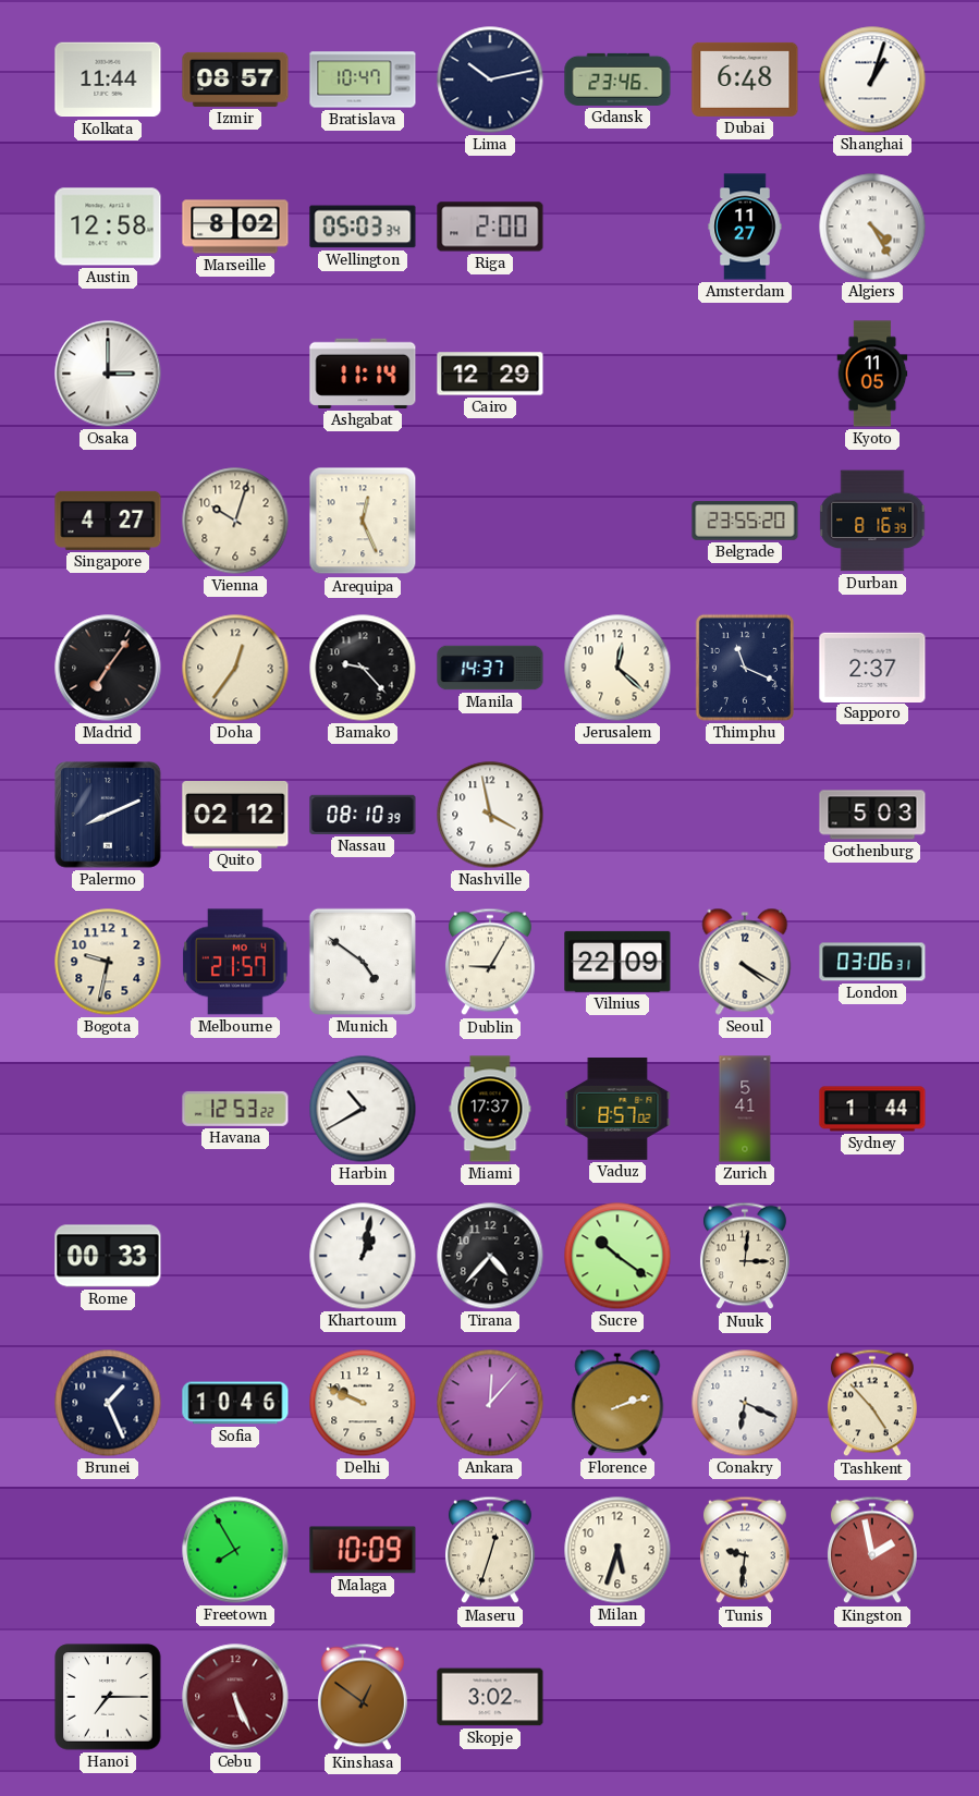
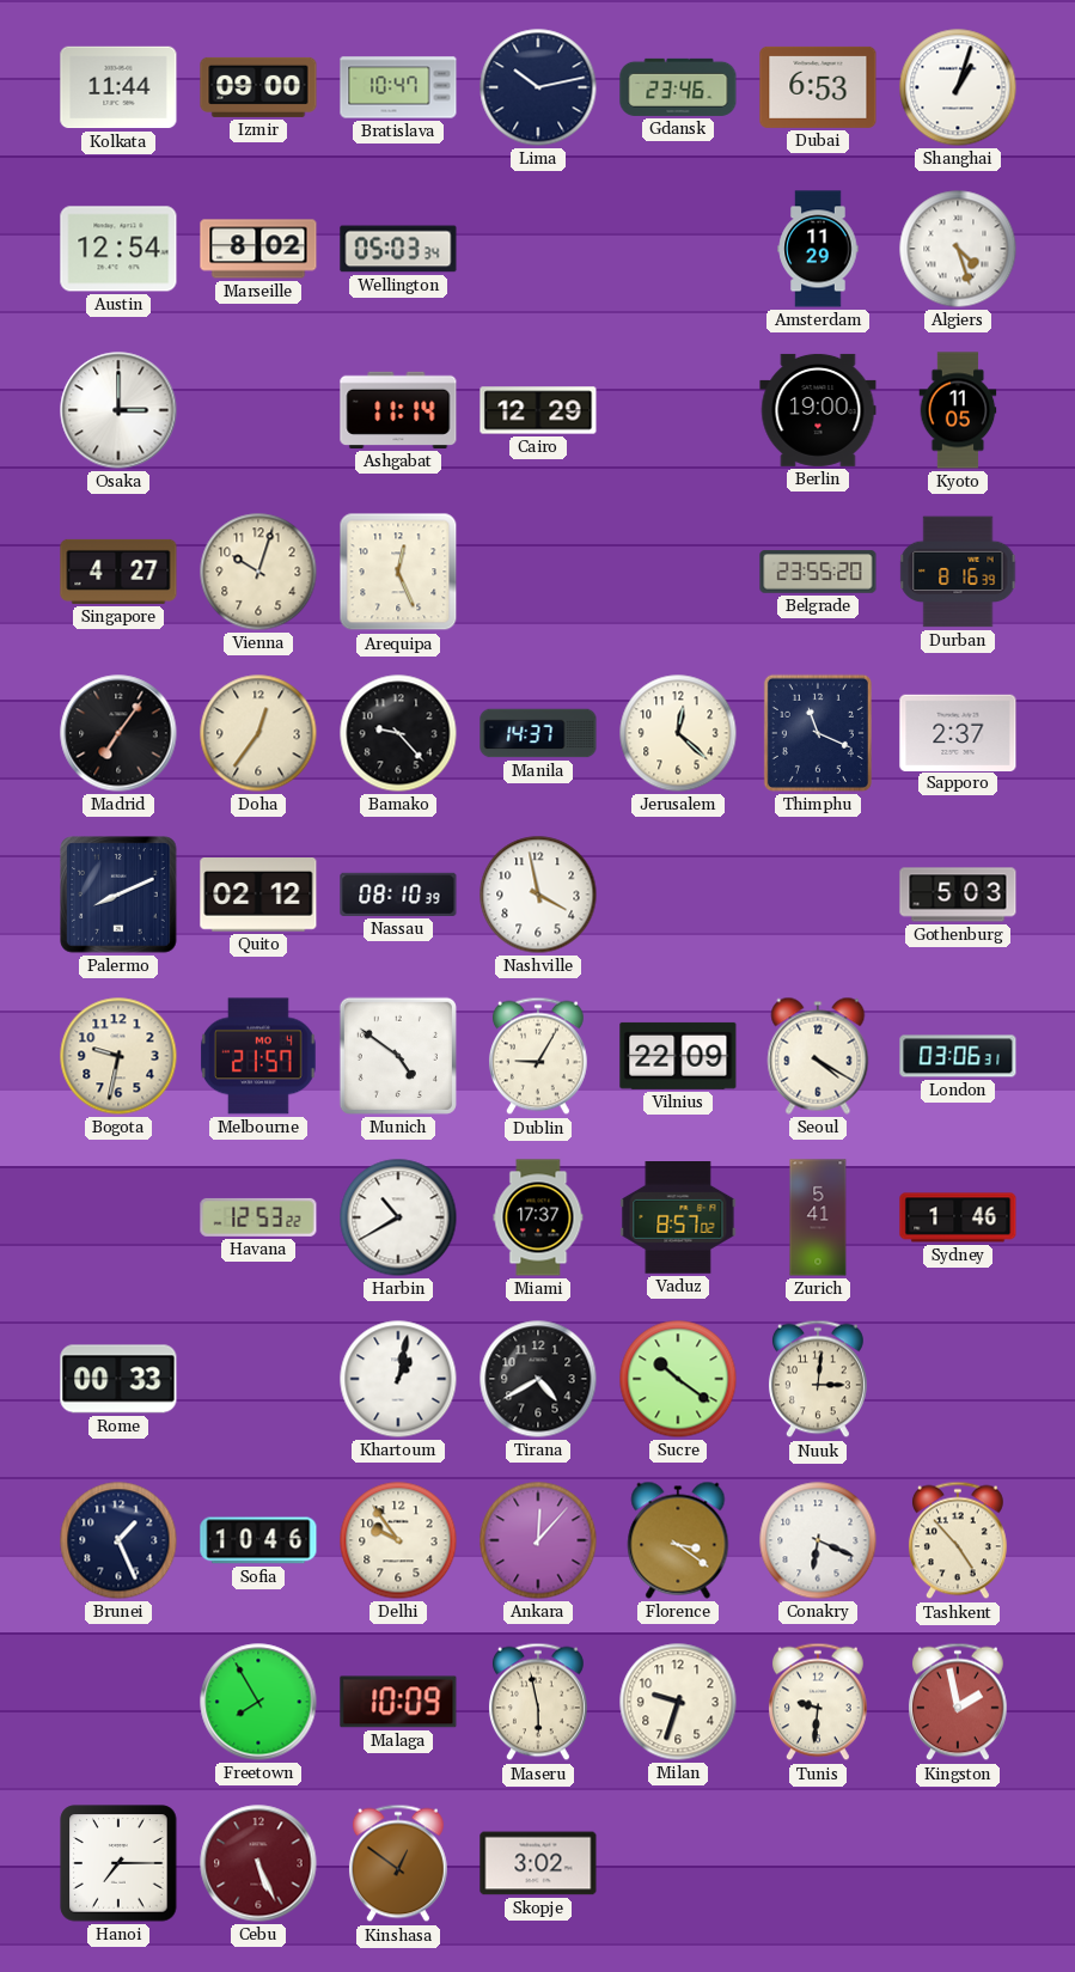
Izmir: 08:57 -> 09:00
Dubai: 6:48 -> 6:53
Austin: 12:58 -> 12:54
Riga: 2:00 -> none
Amsterdam: 11:27 -> 11:29
Algiers: 4:25 -> 4:27
Berlin: none -> 19:00
Sydney: 1:44 -> 1:46
Tirana: 4:37 -> 4:40
Delhi: 9:49 -> 9:54
Florence: 2:12 -> 3:21
Maseru: 12:33 -> 5:58
Milan: 5:33 -> 9:33
